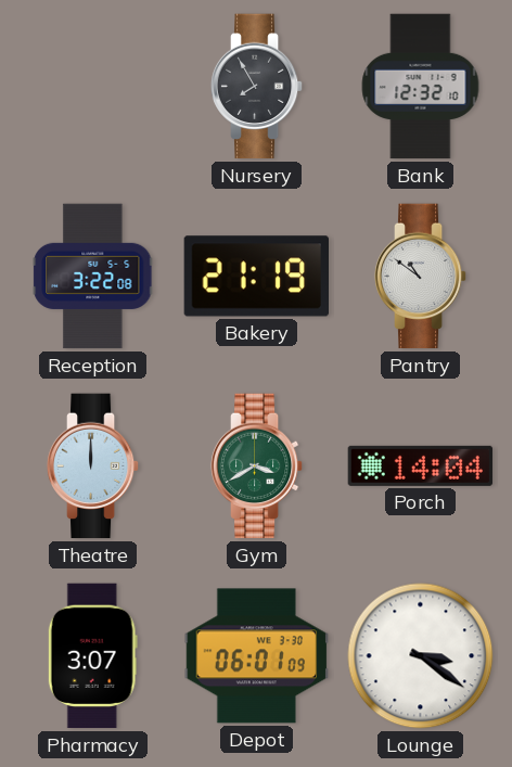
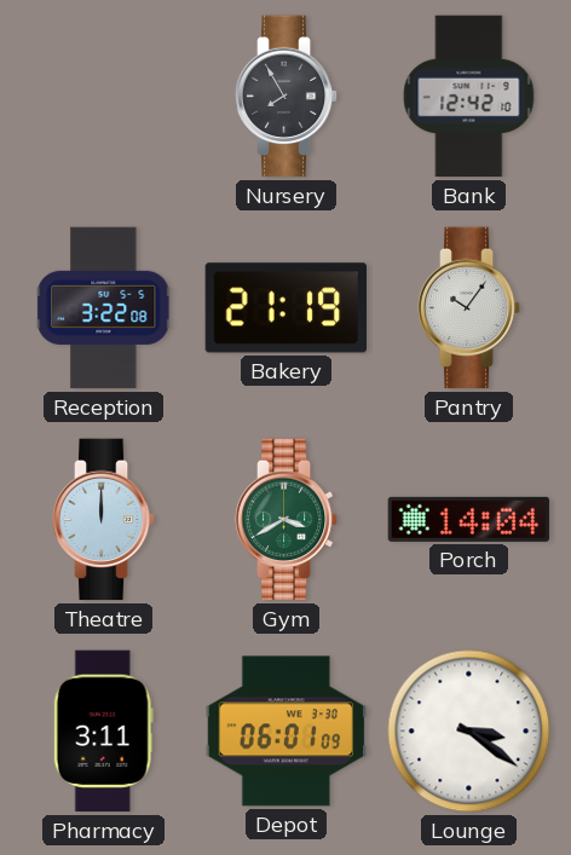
Bank: 12:32 -> 12:42
Pantry: 10:51 -> 10:06
Pharmacy: 3:07 -> 3:11
